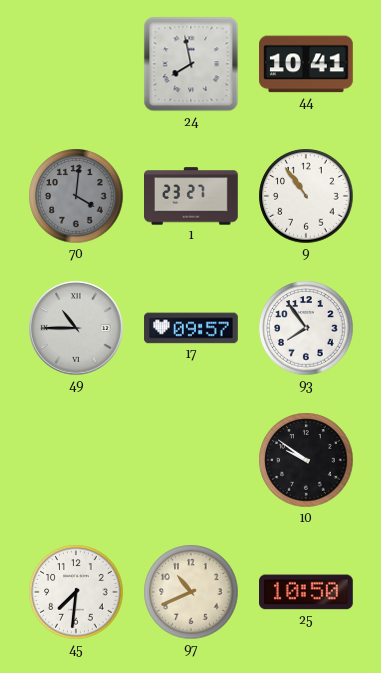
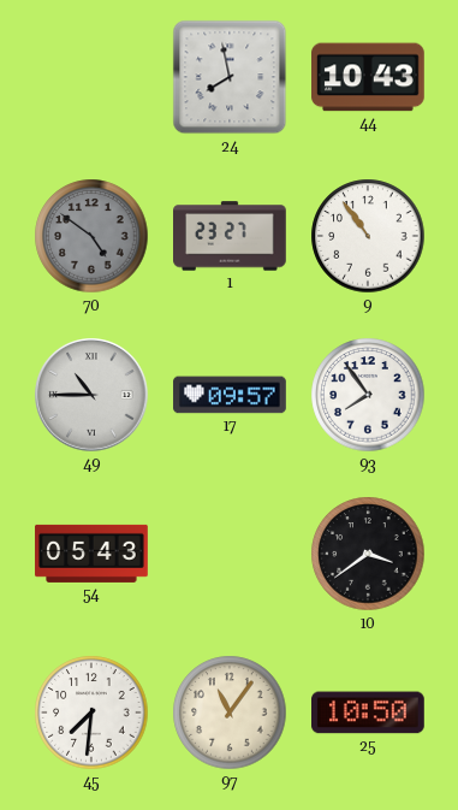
44: 10:41 -> 10:43
70: 4:01 -> 4:51
54: none -> 05:43
10: 9:51 -> 3:39
97: 10:41 -> 11:06
